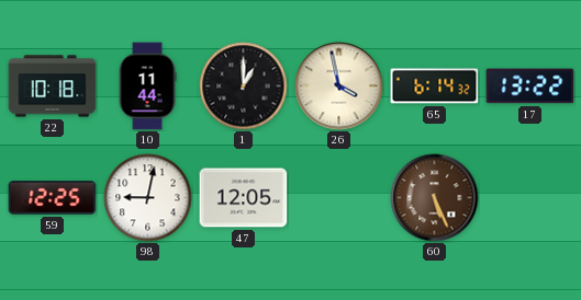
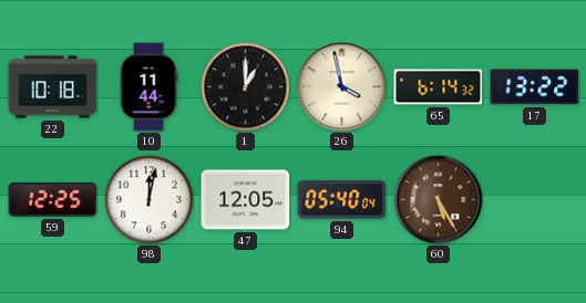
98: 9:02 -> 12:02
94: none -> 05:40
60: 5:26 -> 5:25
